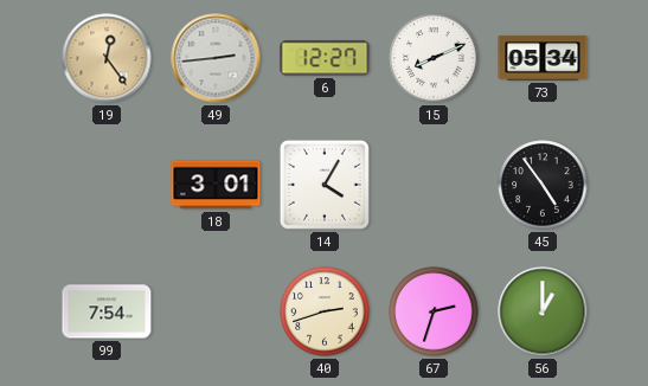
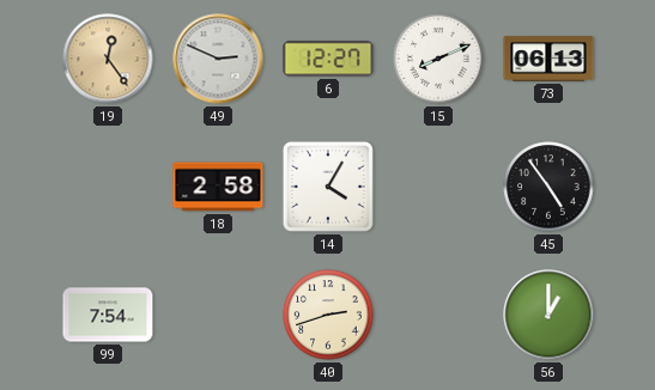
49: 2:44 -> 2:49
73: 05:34 -> 06:13
18: 3:01 -> 2:58
67: 2:33 -> none
